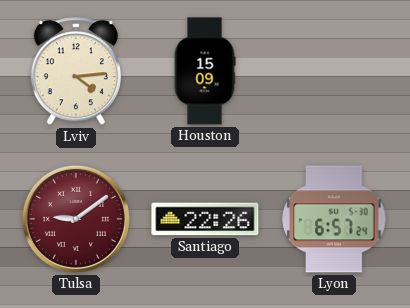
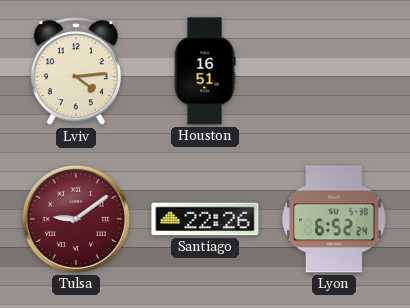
Houston: 15:09 -> 16:51
Lyon: 6:57 -> 6:52
